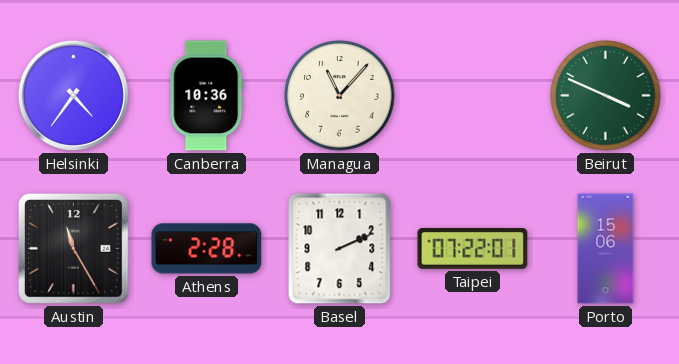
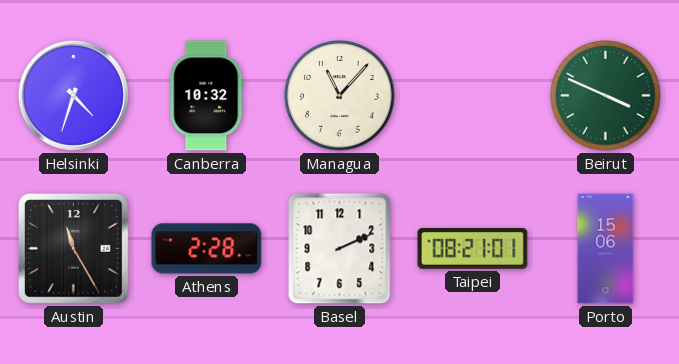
Helsinki: 4:36 -> 4:33
Canberra: 10:36 -> 10:32
Taipei: 07:22 -> 08:21
